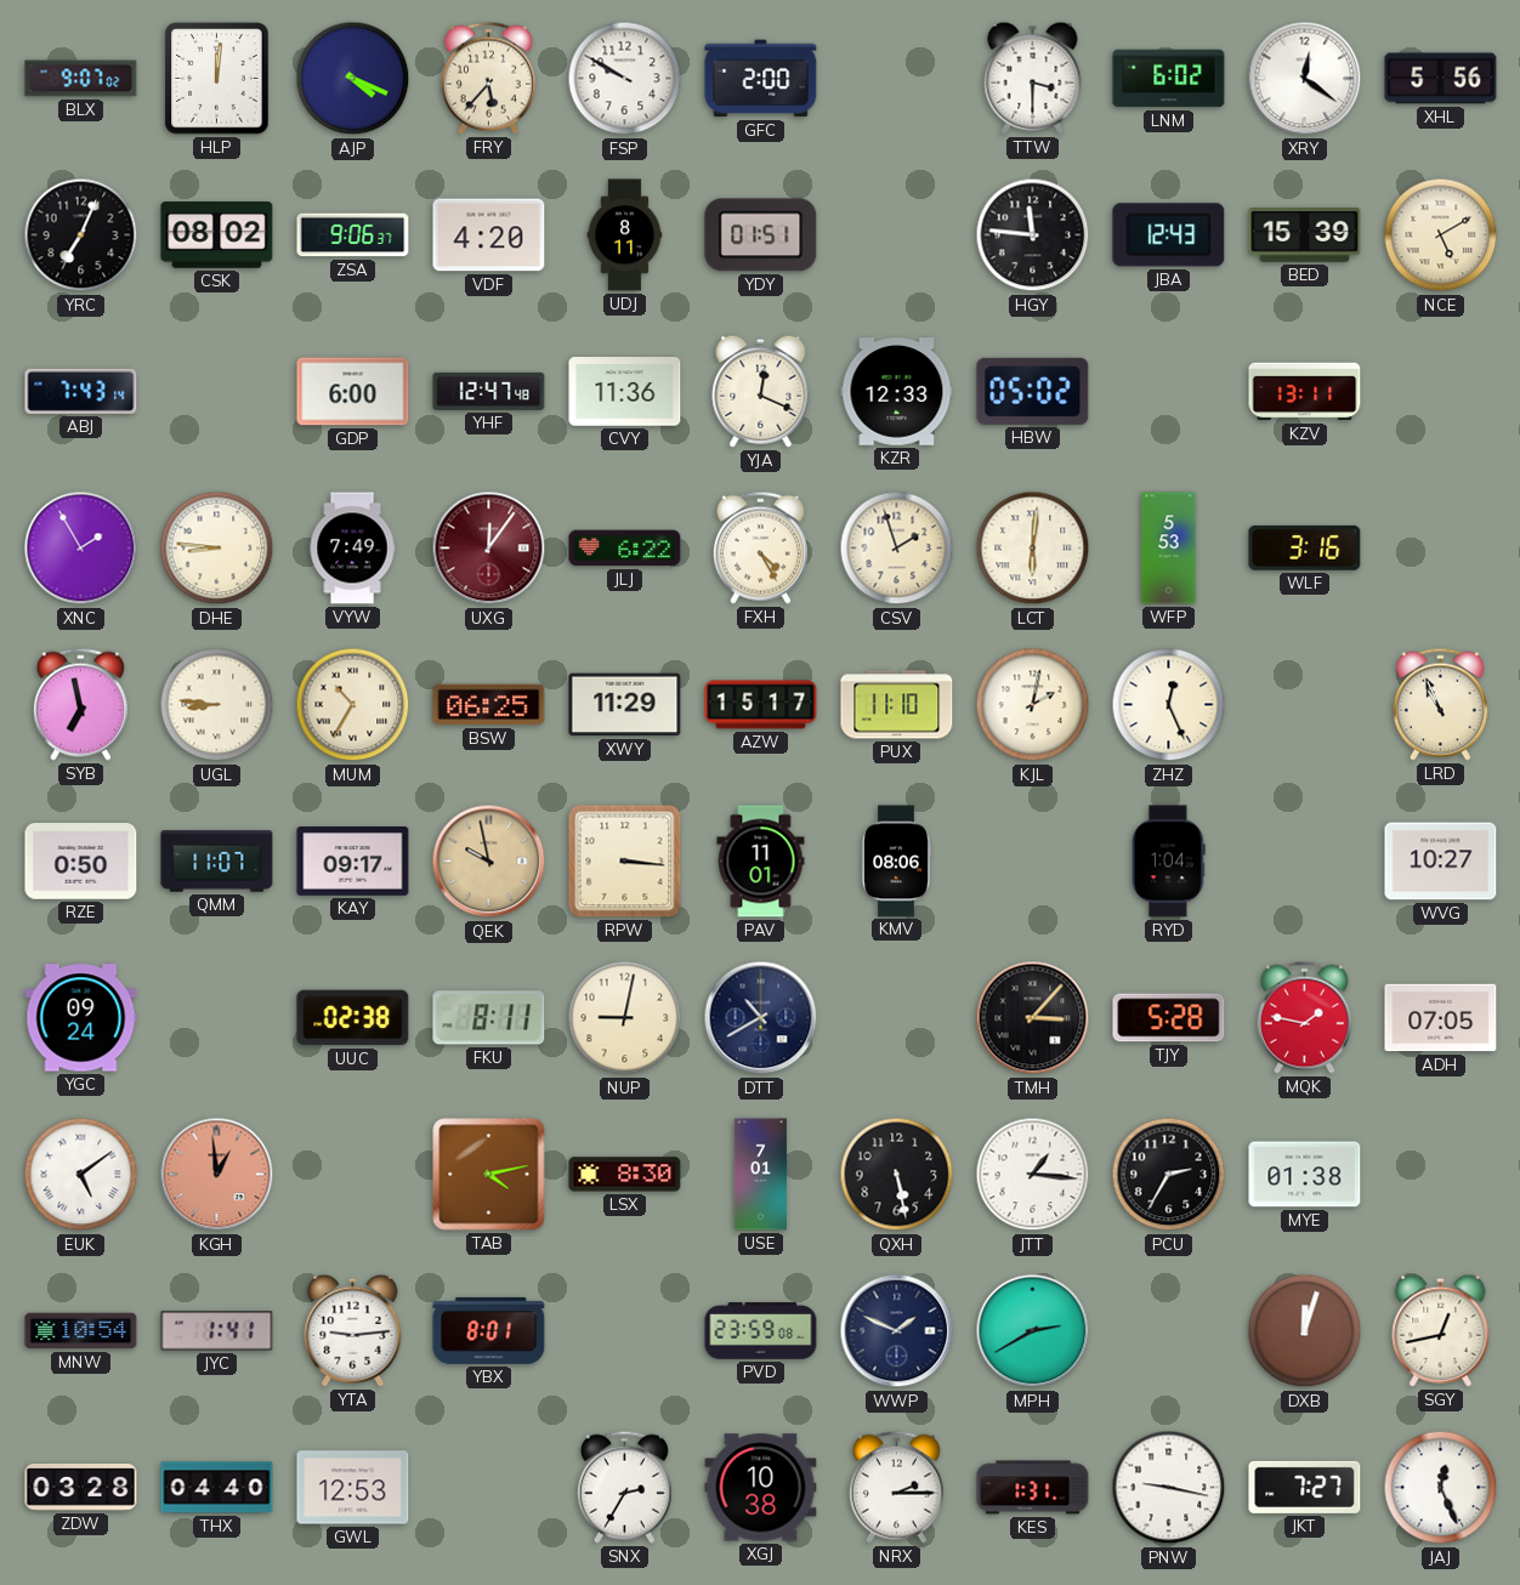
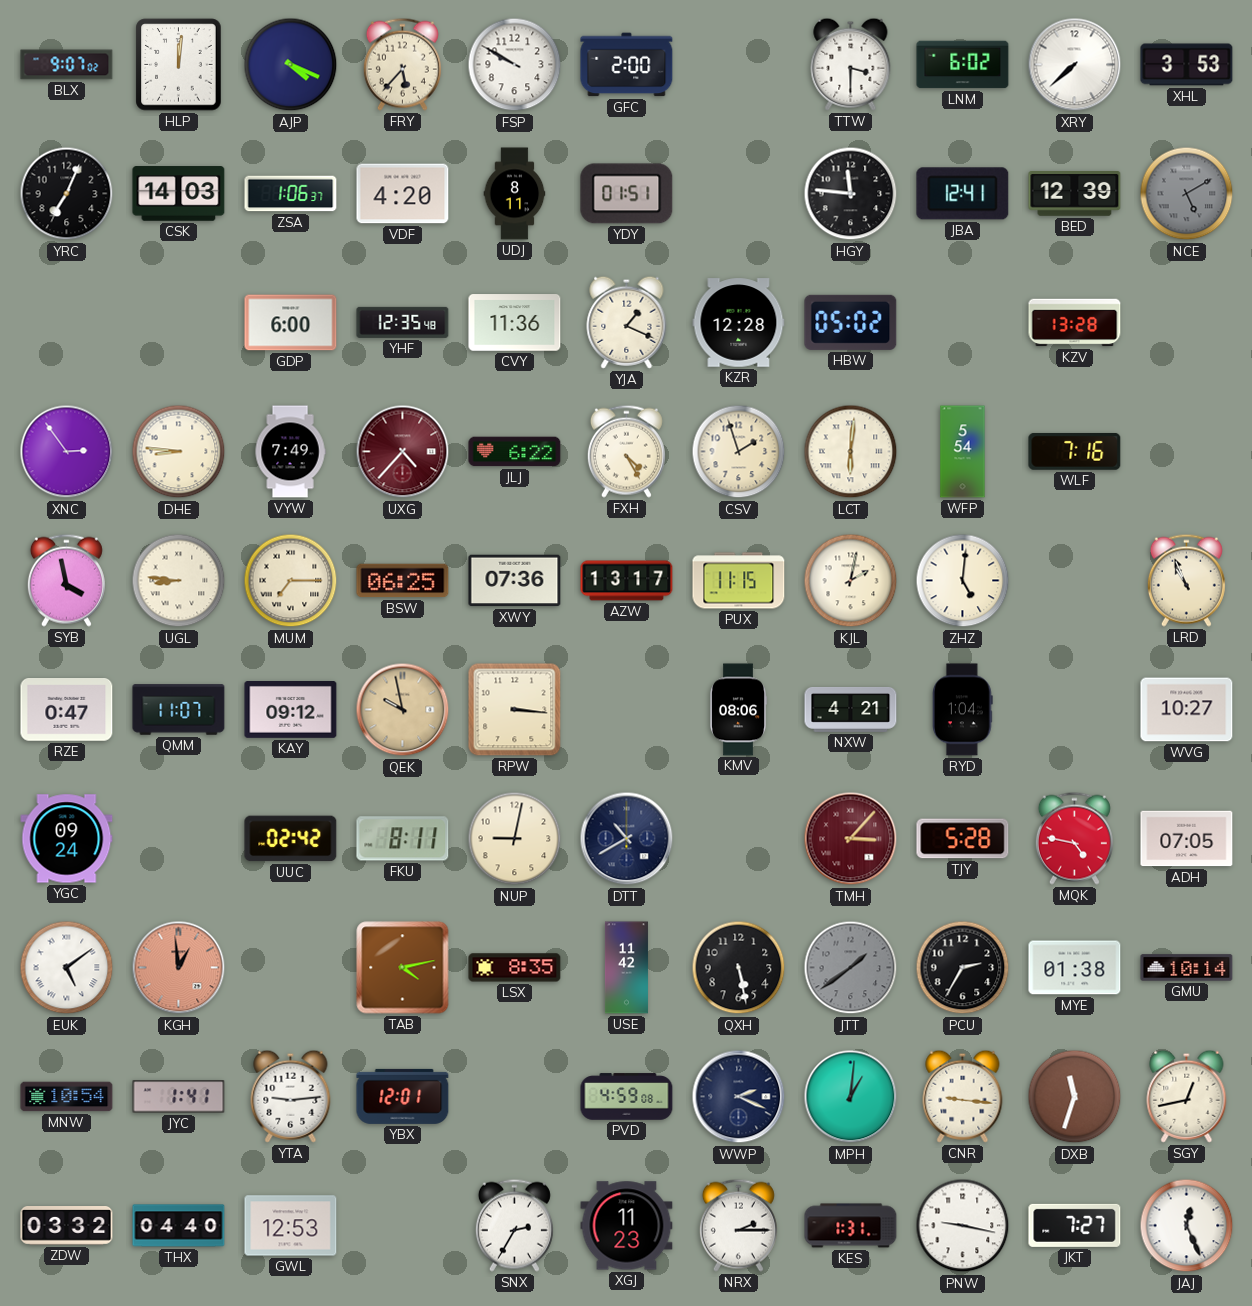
XRY: 12:21 -> 7:38
XHL: 5:56 -> 3:53
CSK: 08:02 -> 14:03
ZSA: 9:06 -> 1:06
JBA: 12:43 -> 12:41
BED: 15:39 -> 12:39
NCE dial: cream -> grey
ABJ: 7:43 -> none
YHF: 12:47 -> 12:35
YJA: 12:19 -> 1:19
KZR: 12:33 -> 12:28
KZV: 13:11 -> 13:28
XNC: 1:55 -> 2:54
UXG: 12:06 -> 4:37
WFP: 5:53 -> 5:54
WLF: 3:16 -> 7:16
SYB: 6:58 -> 3:58
MUM: 10:35 -> 7:15
XWY: 11:29 -> 07:36
AZW: 15:17 -> 13:17
PUX: 11:10 -> 11:15
ZHZ: 12:26 -> 5:01
RZE: 0:50 -> 0:47
KAY: 09:17 -> 09:12
PAV: 11:01 -> none
NXW: none -> 4:21
UUC: 02:38 -> 02:42
TMH dial: black -> burgundy
MQK: 1:47 -> 4:47
LSX: 8:30 -> 8:35
USE: 7:01 -> 11:42
JTT: 1:16 -> 1:39
JTT dial: white -> grey
GMU: none -> 10:14
YBX: 8:01 -> 12:01
PVD: 23:59 -> 4:59
WWP: 1:49 -> 2:19
MPH: 2:40 -> 1:01
CNR: none -> 9:16
DXB: 12:03 -> 11:33
ZDW: 03:28 -> 03:32
XGJ: 10:38 -> 11:23
